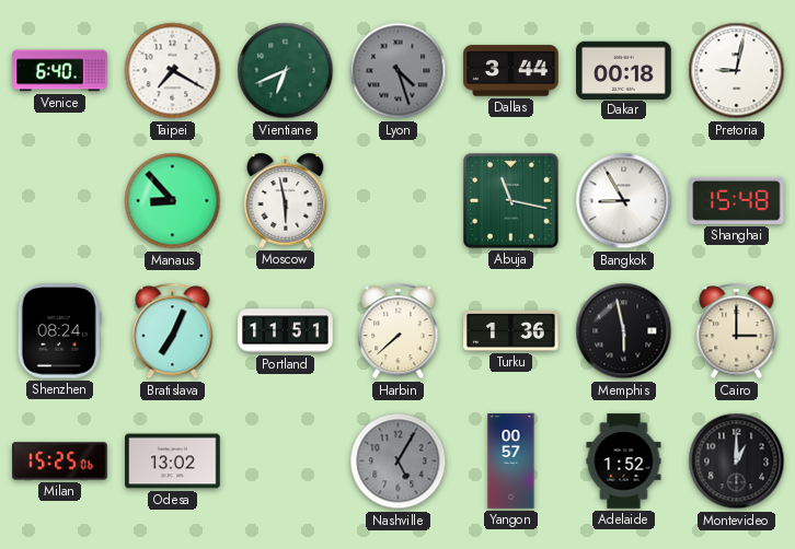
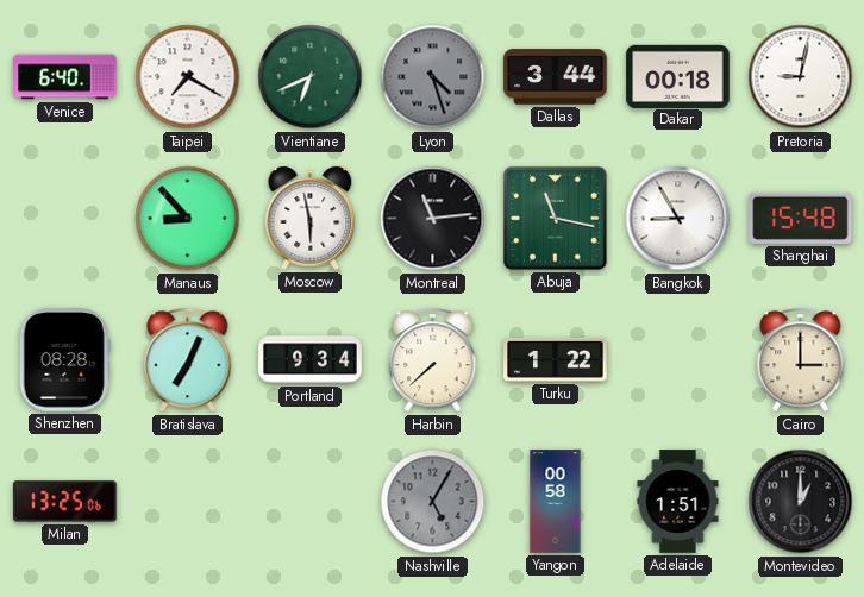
Montreal: none -> 11:14
Shenzhen: 08:24 -> 08:28
Portland: 11:51 -> 9:34
Turku: 1:36 -> 1:22
Memphis: 5:58 -> none
Milan: 15:25 -> 13:25
Odesa: 13:02 -> none
Yangon: 00:57 -> 00:58
Adelaide: 1:52 -> 1:51
